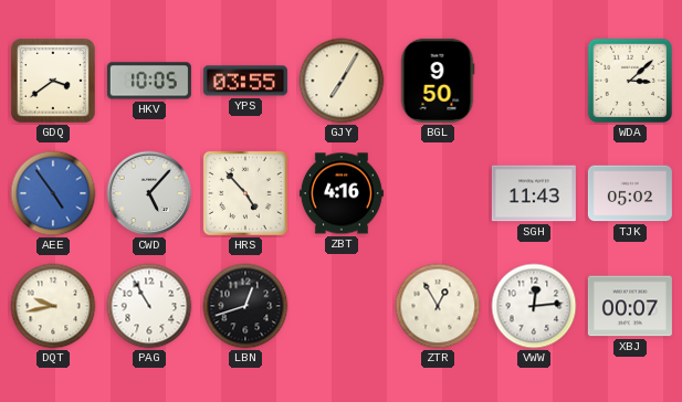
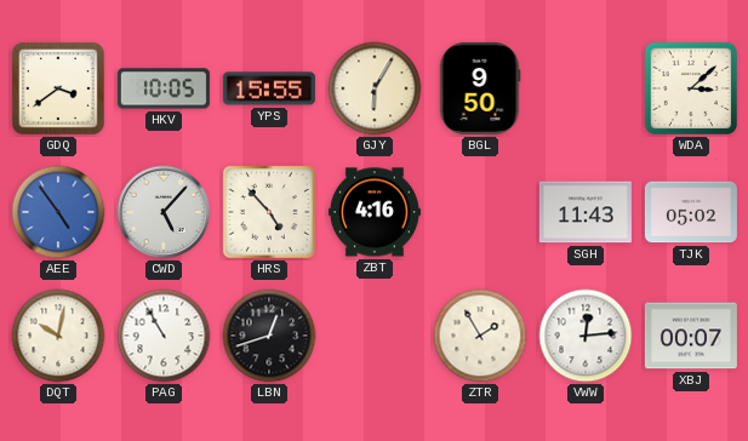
YPS: 03:55 -> 15:55
GJY: 7:05 -> 6:05
DQT: 9:43 -> 10:02
ZTR: 12:55 -> 1:55
